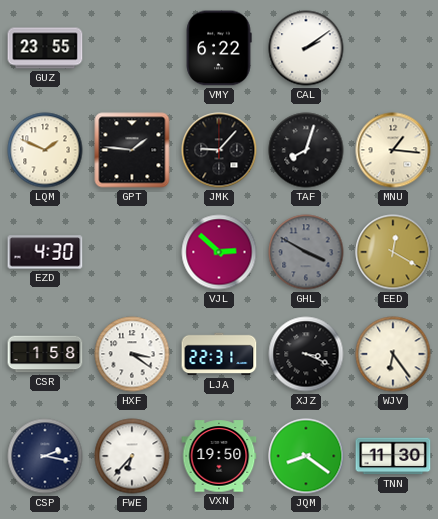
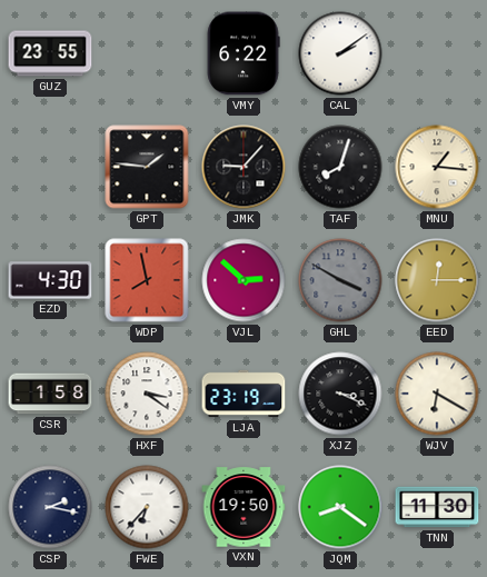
LQM: 1:49 -> none
WDP: none -> 7:58
EED: 12:20 -> 12:15
LJA: 22:31 -> 23:19
WJV: 6:24 -> 6:20
